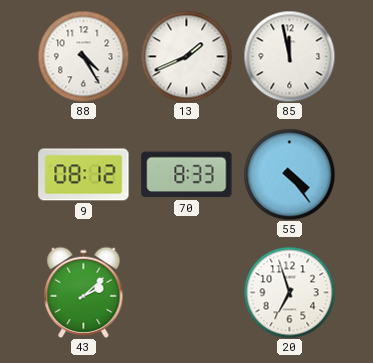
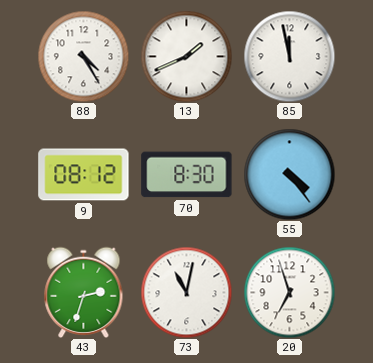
70: 8:33 -> 8:30
43: 2:08 -> 2:33
73: none -> 11:02
